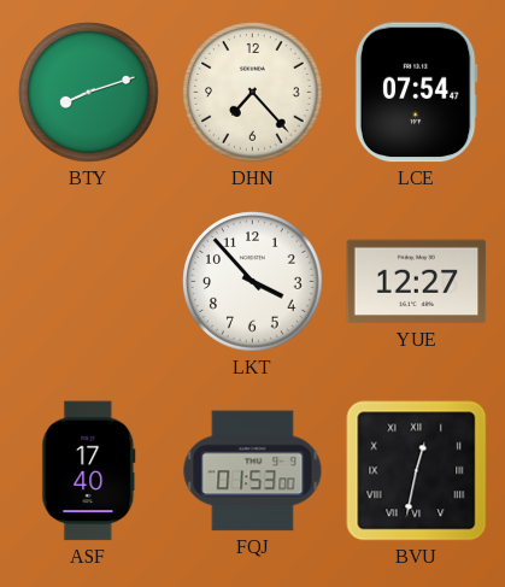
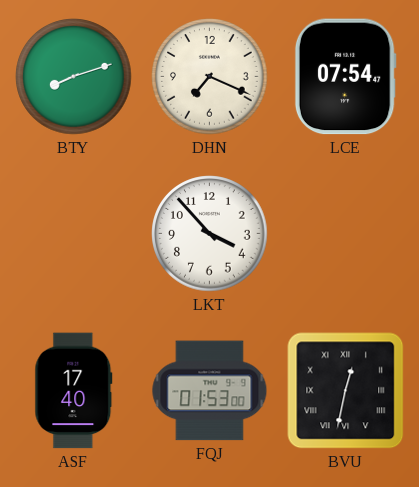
DHN: 7:23 -> 7:19
YUE: 12:27 -> none
